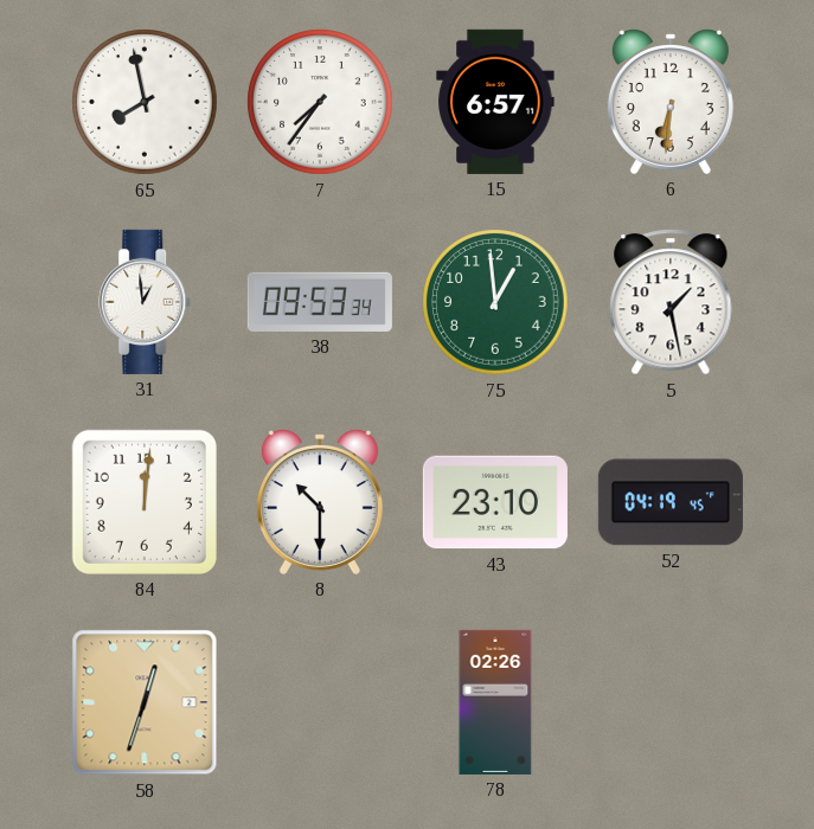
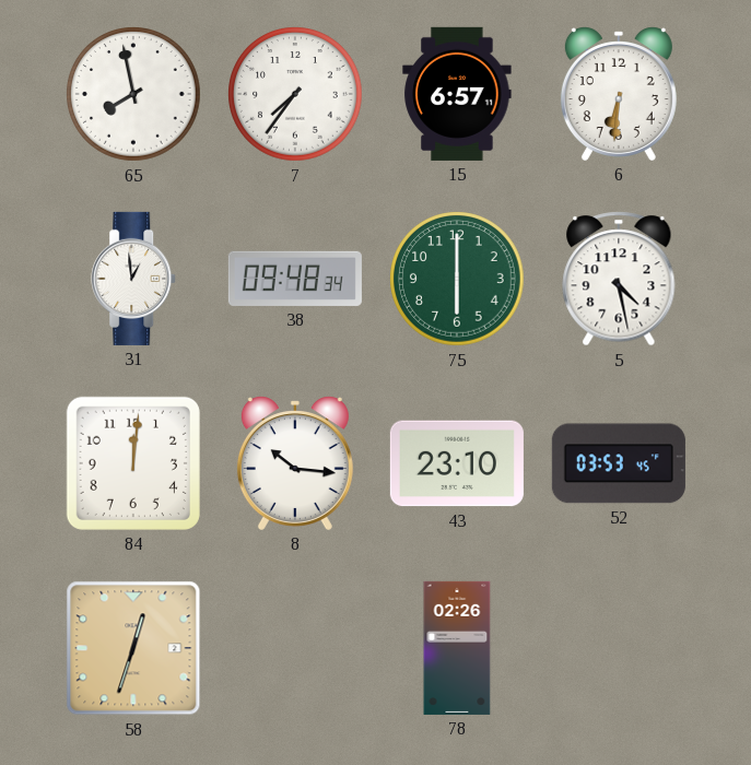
38: 09:53 -> 09:48
75: 12:59 -> 6:00
5: 1:28 -> 4:28
8: 10:30 -> 10:16
52: 04:19 -> 03:53
